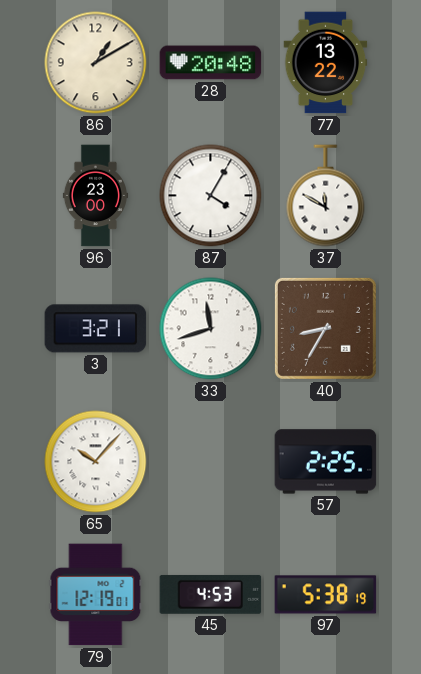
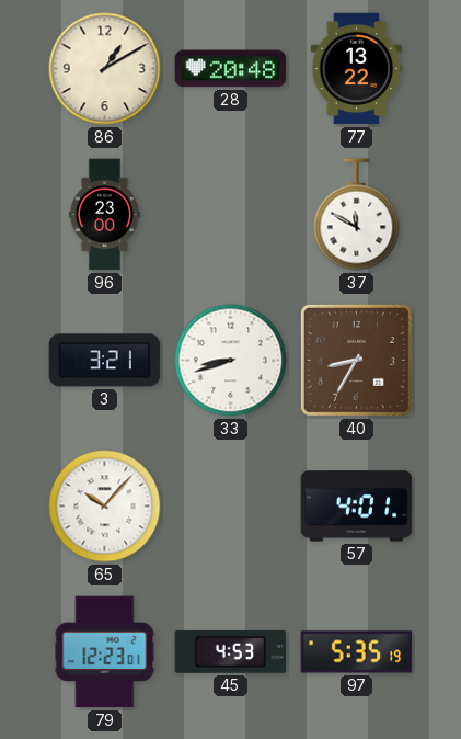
87: 4:05 -> none
33: 11:42 -> 8:42
57: 2:25 -> 4:01
79: 12:19 -> 12:23
97: 5:38 -> 5:35
